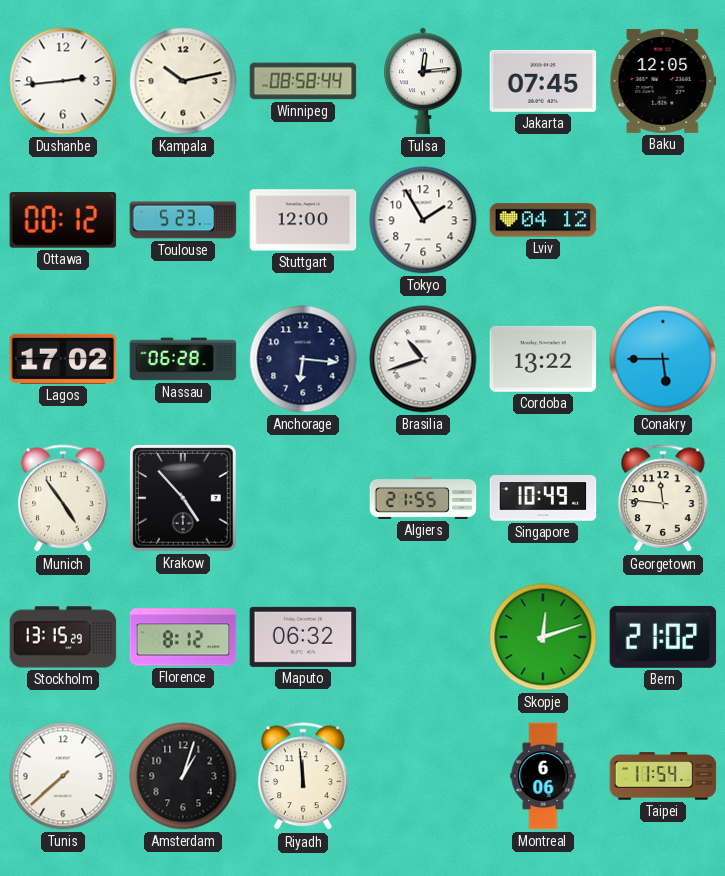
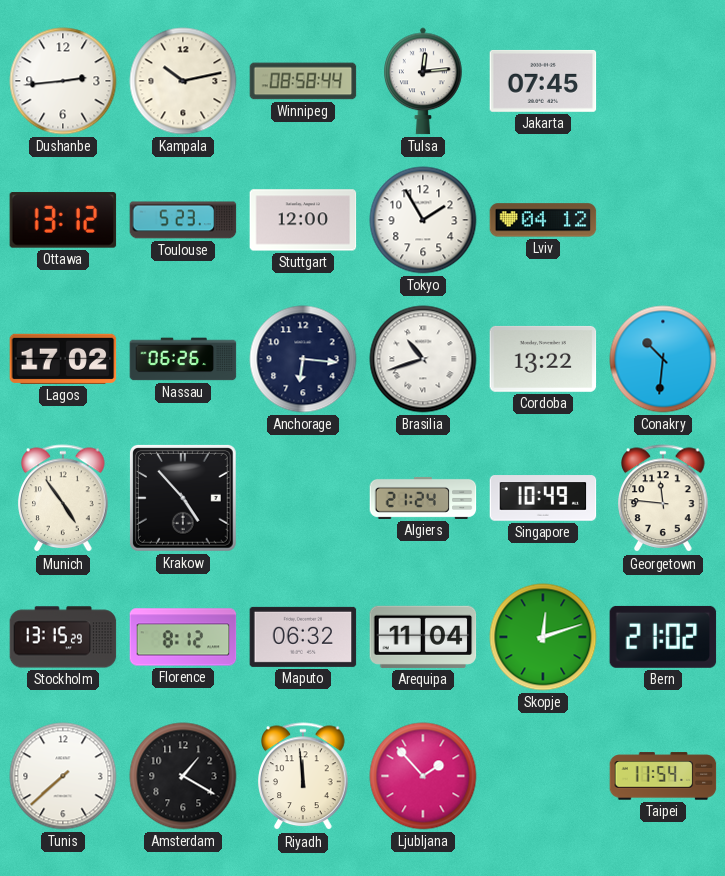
Baku: 12:05 -> none
Ottawa: 00:12 -> 13:12
Nassau: 06:28 -> 06:26
Conakry: 5:45 -> 10:31
Algiers: 21:55 -> 21:24
Arequipa: none -> 11:04
Amsterdam: 1:03 -> 1:20
Ljubljana: none -> 1:53
Montreal: 6:06 -> none
